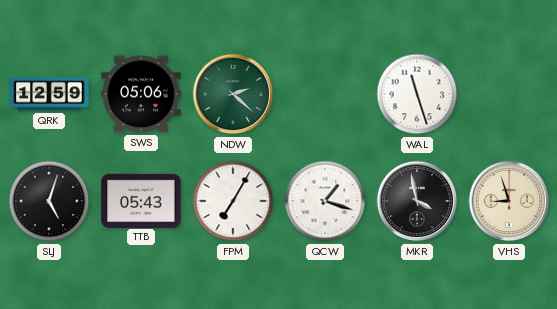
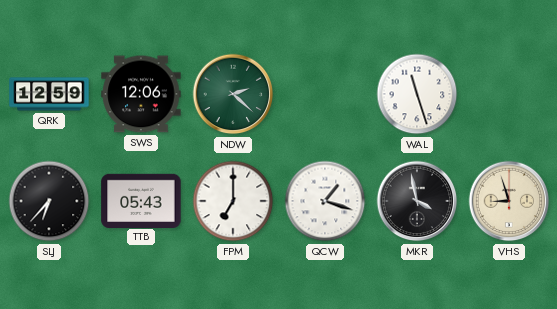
SWS: 05:06 -> 12:06
SLJ: 5:03 -> 6:37
FPM: 7:05 -> 7:00
